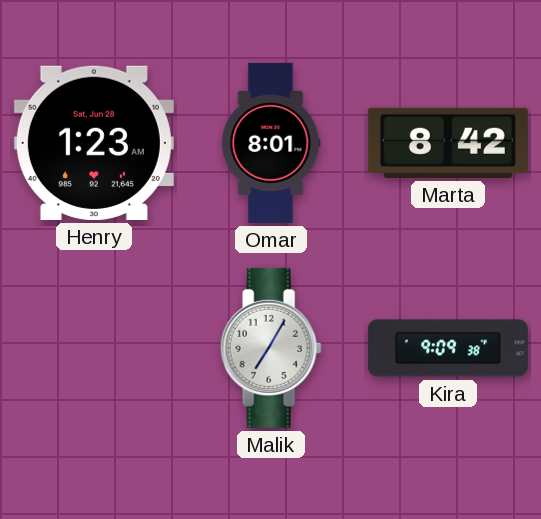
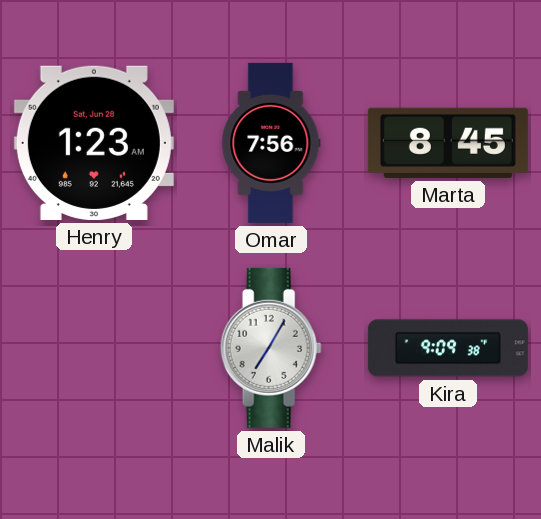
Omar: 8:01 -> 7:56
Marta: 8:42 -> 8:45
